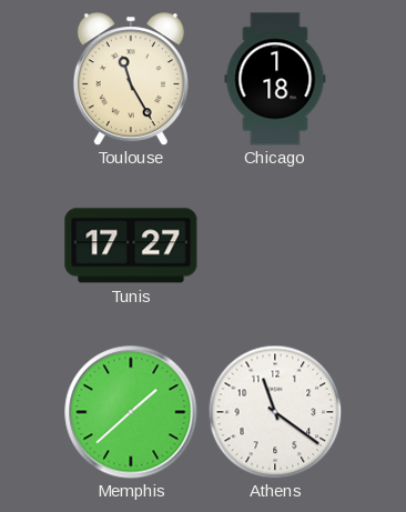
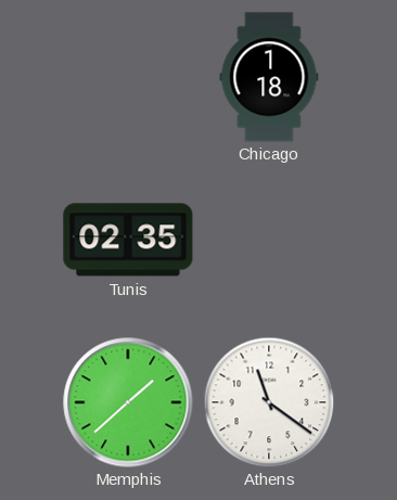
Toulouse: 11:25 -> none
Tunis: 17:27 -> 02:35
